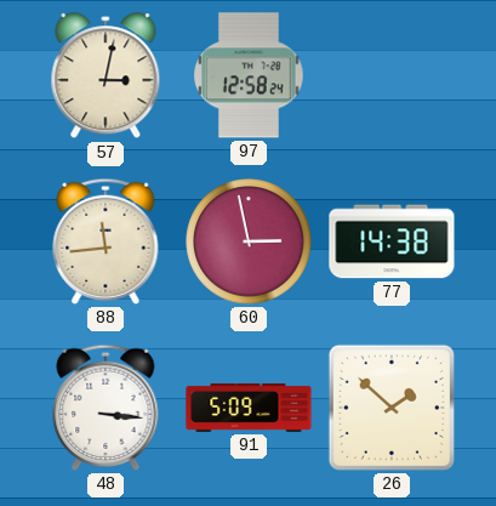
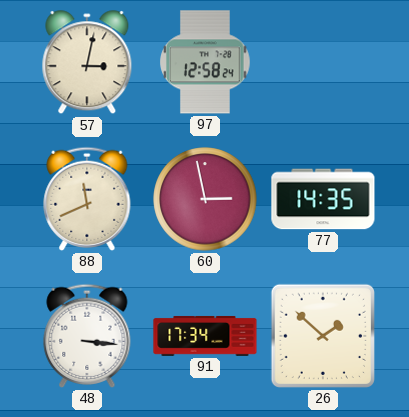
88: 11:44 -> 11:41
77: 14:38 -> 14:35
91: 5:09 -> 17:34
